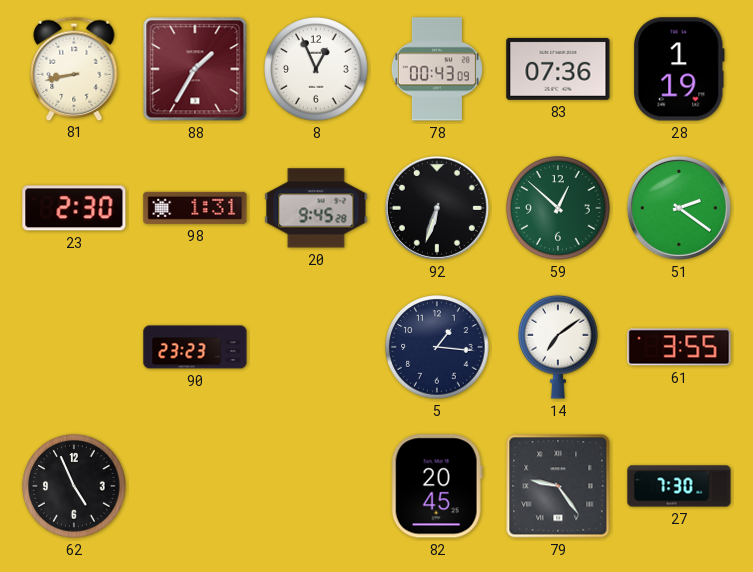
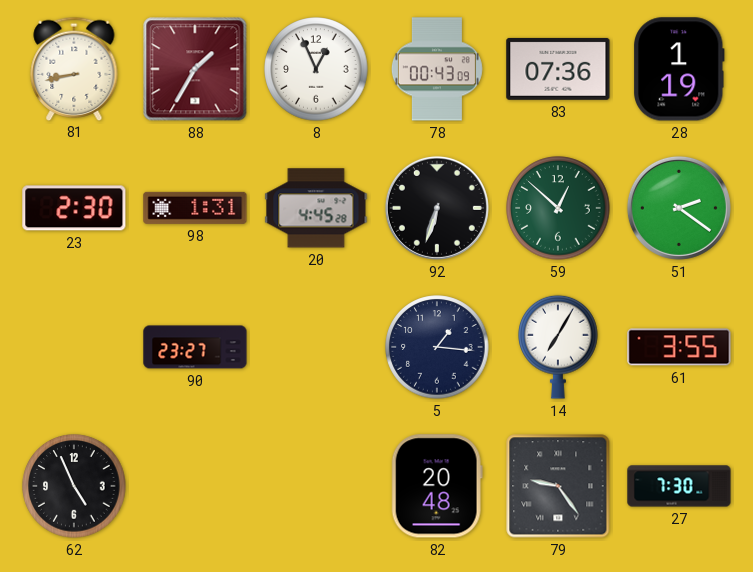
20: 9:45 -> 4:45
90: 23:23 -> 23:27
14: 7:09 -> 7:05
82: 20:45 -> 20:48
